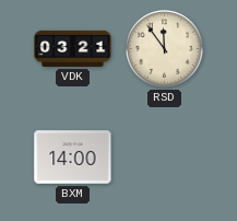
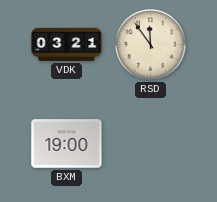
BXM: 14:00 -> 19:00
